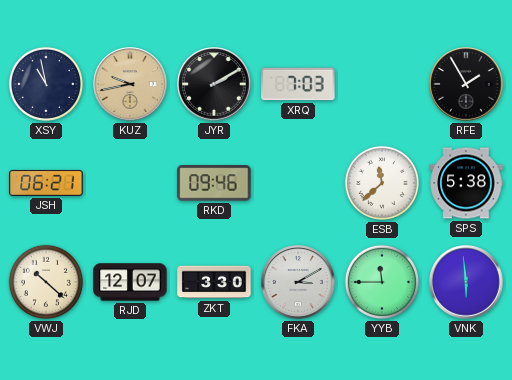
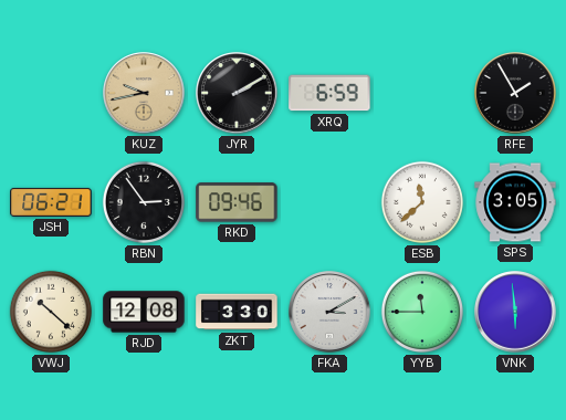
XSY: 10:58 -> none
XRQ: 7:03 -> 6:59
RBN: none -> 2:54
SPS: 5:38 -> 3:05
RJD: 12:07 -> 12:08
